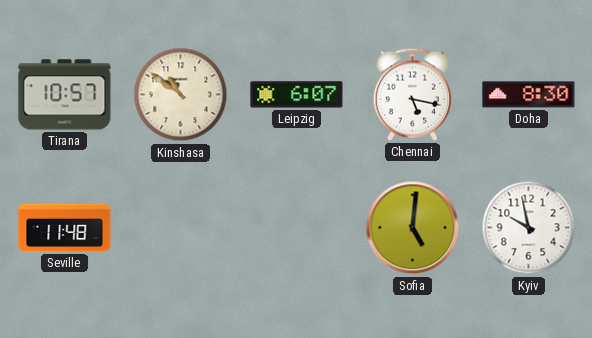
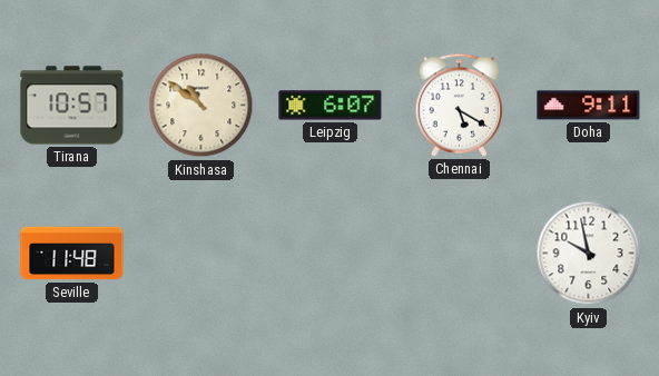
Chennai: 5:17 -> 5:20
Doha: 8:30 -> 9:11
Sofia: 5:01 -> none
